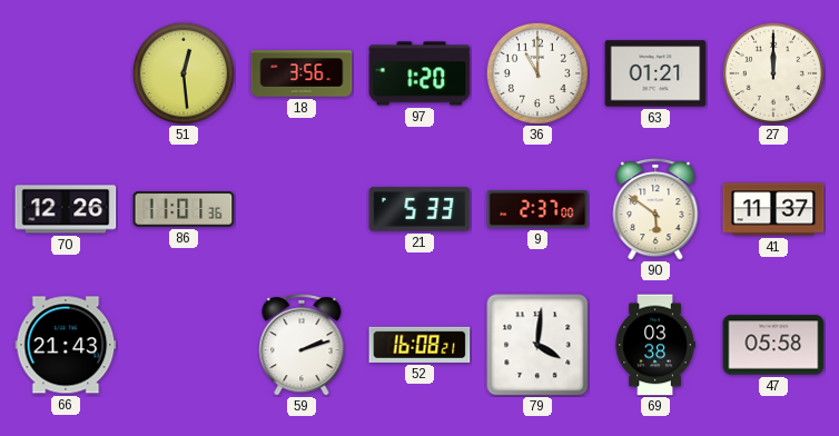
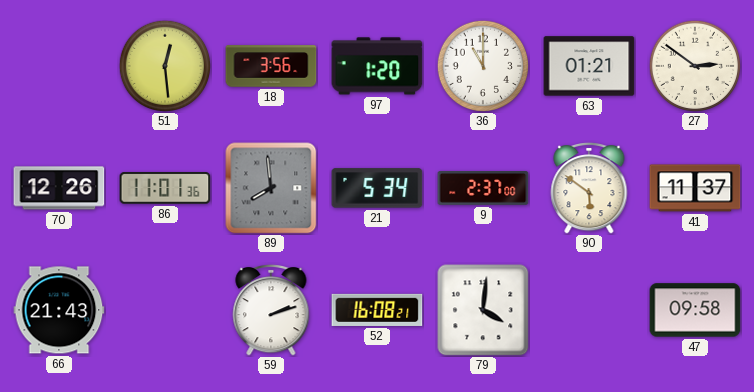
27: 12:00 -> 2:51
89: none -> 7:59
21: 5:33 -> 5:34
69: 03:38 -> none
47: 05:58 -> 09:58
